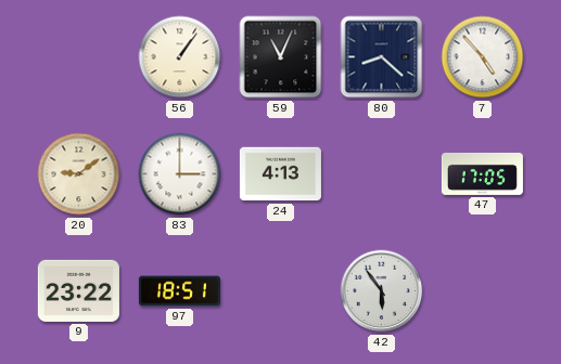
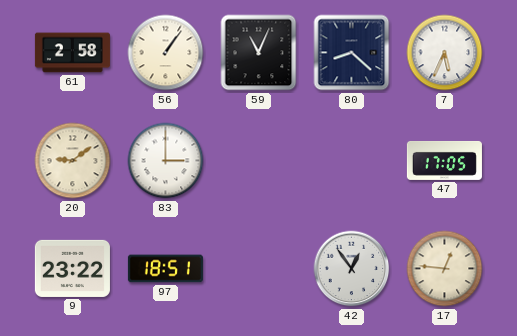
61: none -> 2:58
7: 4:53 -> 5:34
24: 4:13 -> none
42: 5:54 -> 12:54
17: none -> 12:46
